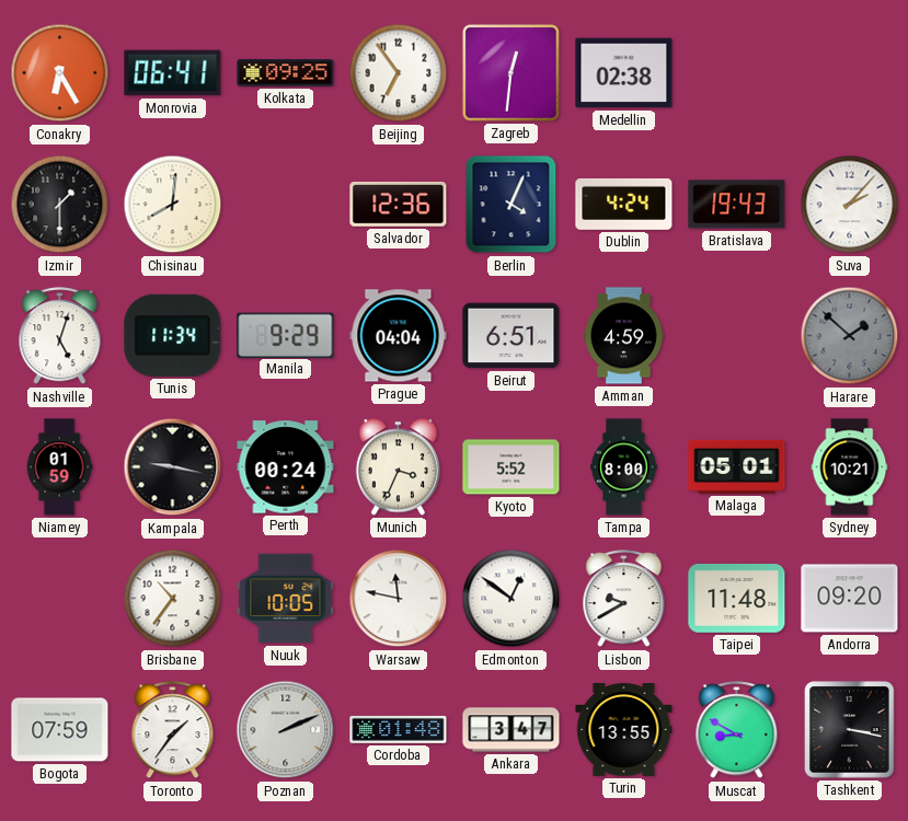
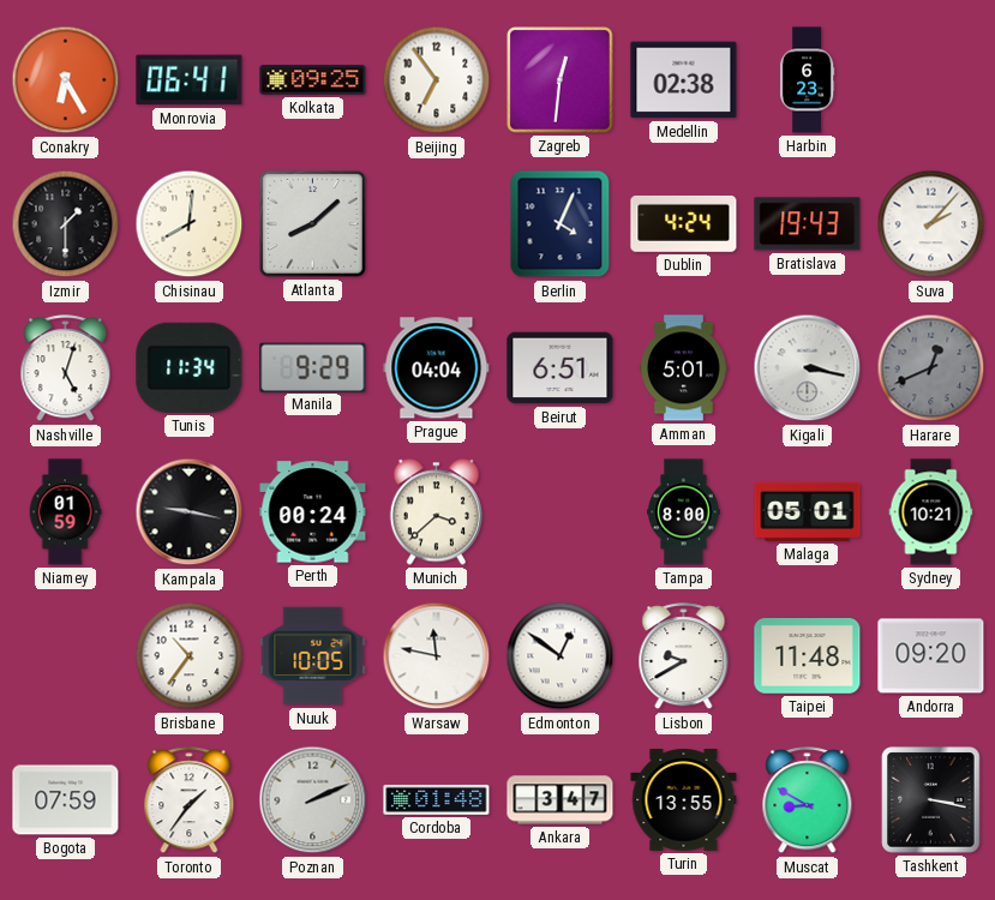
Harbin: none -> 6:23
Atlanta: none -> 8:08
Salvador: 12:36 -> none
Amman: 4:59 -> 5:01
Kigali: none -> 3:17
Harare: 1:52 -> 12:41
Munich: 3:34 -> 3:38
Kyoto: 5:52 -> none
